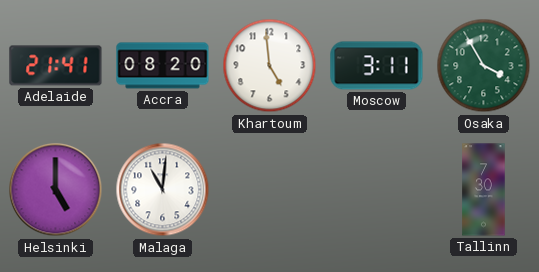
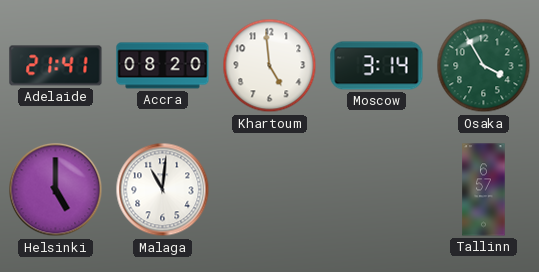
Moscow: 3:11 -> 3:14
Tallinn: 7:30 -> 6:57
